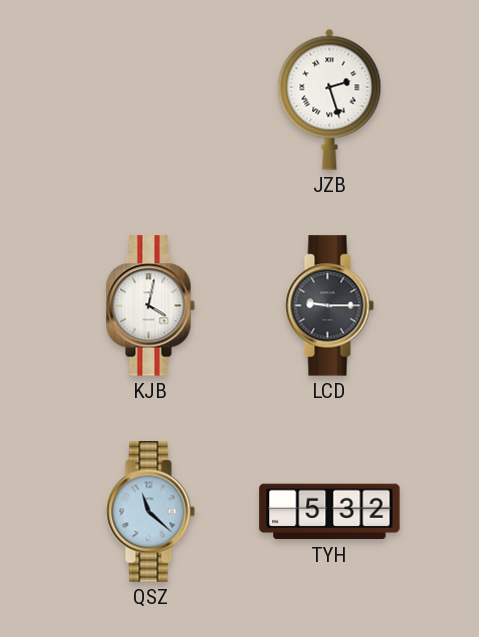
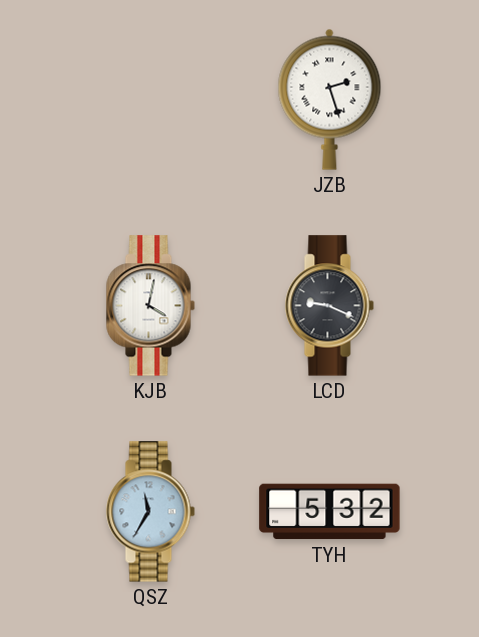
LCD: 9:15 -> 9:19
QSZ: 11:22 -> 11:35
